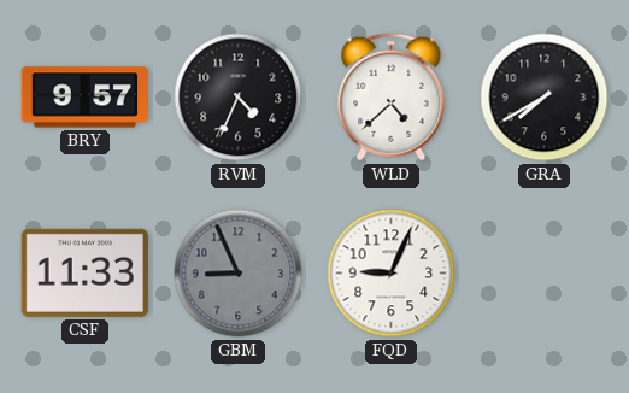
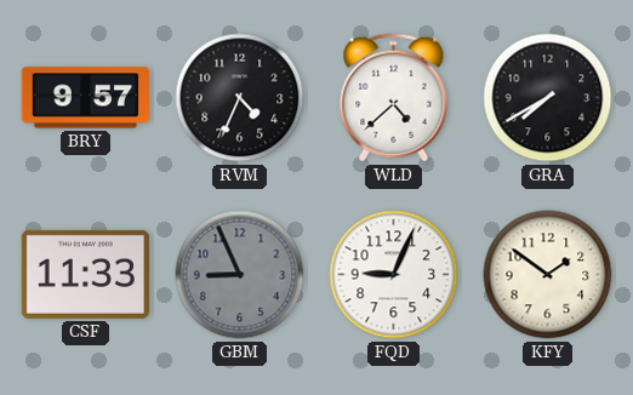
KFY: none -> 1:51
